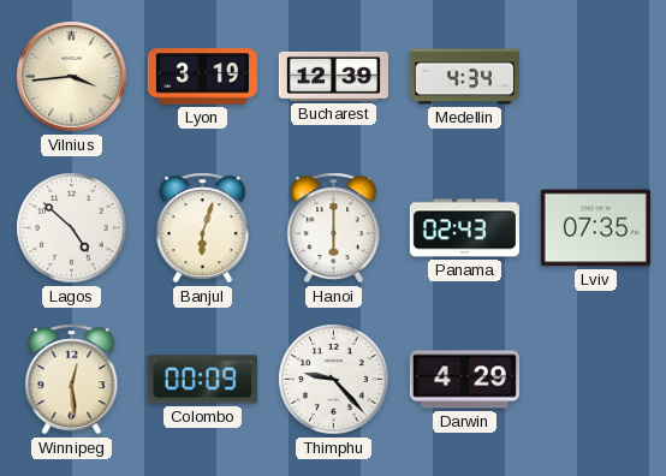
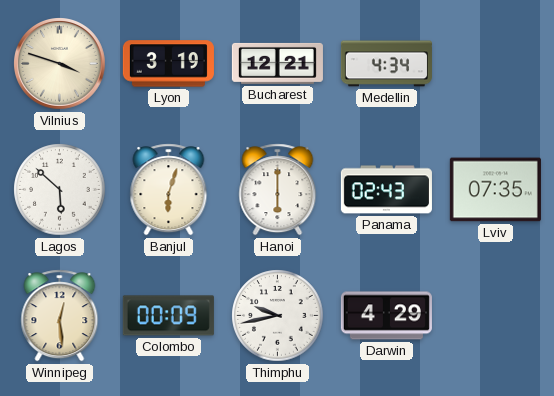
Vilnius: 3:44 -> 3:48
Bucharest: 12:39 -> 12:21
Lagos: 4:52 -> 5:52
Thimphu: 9:23 -> 9:43
